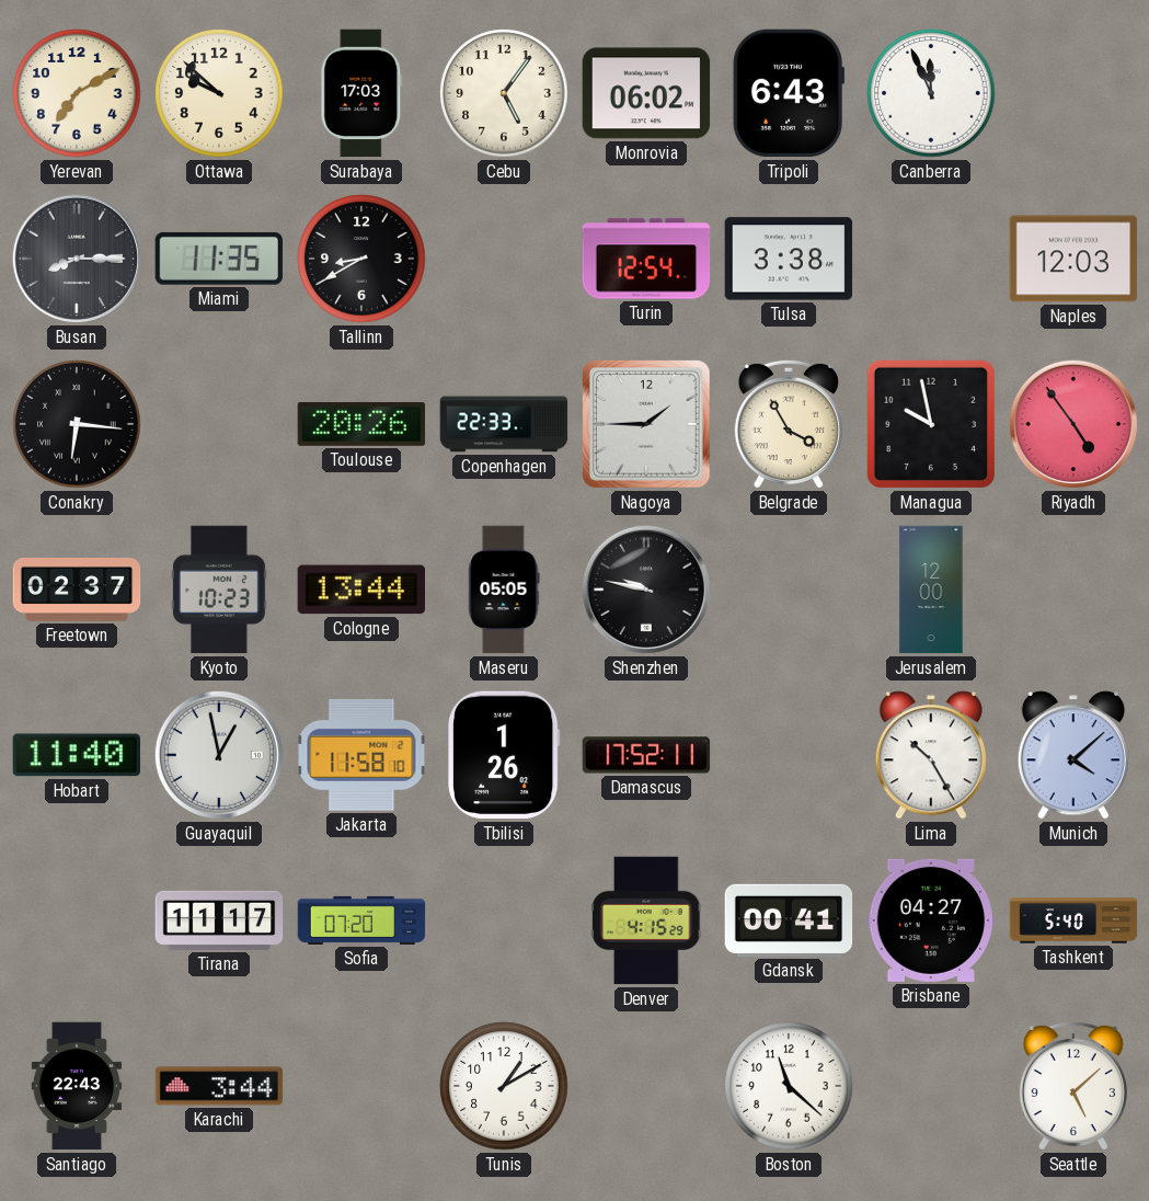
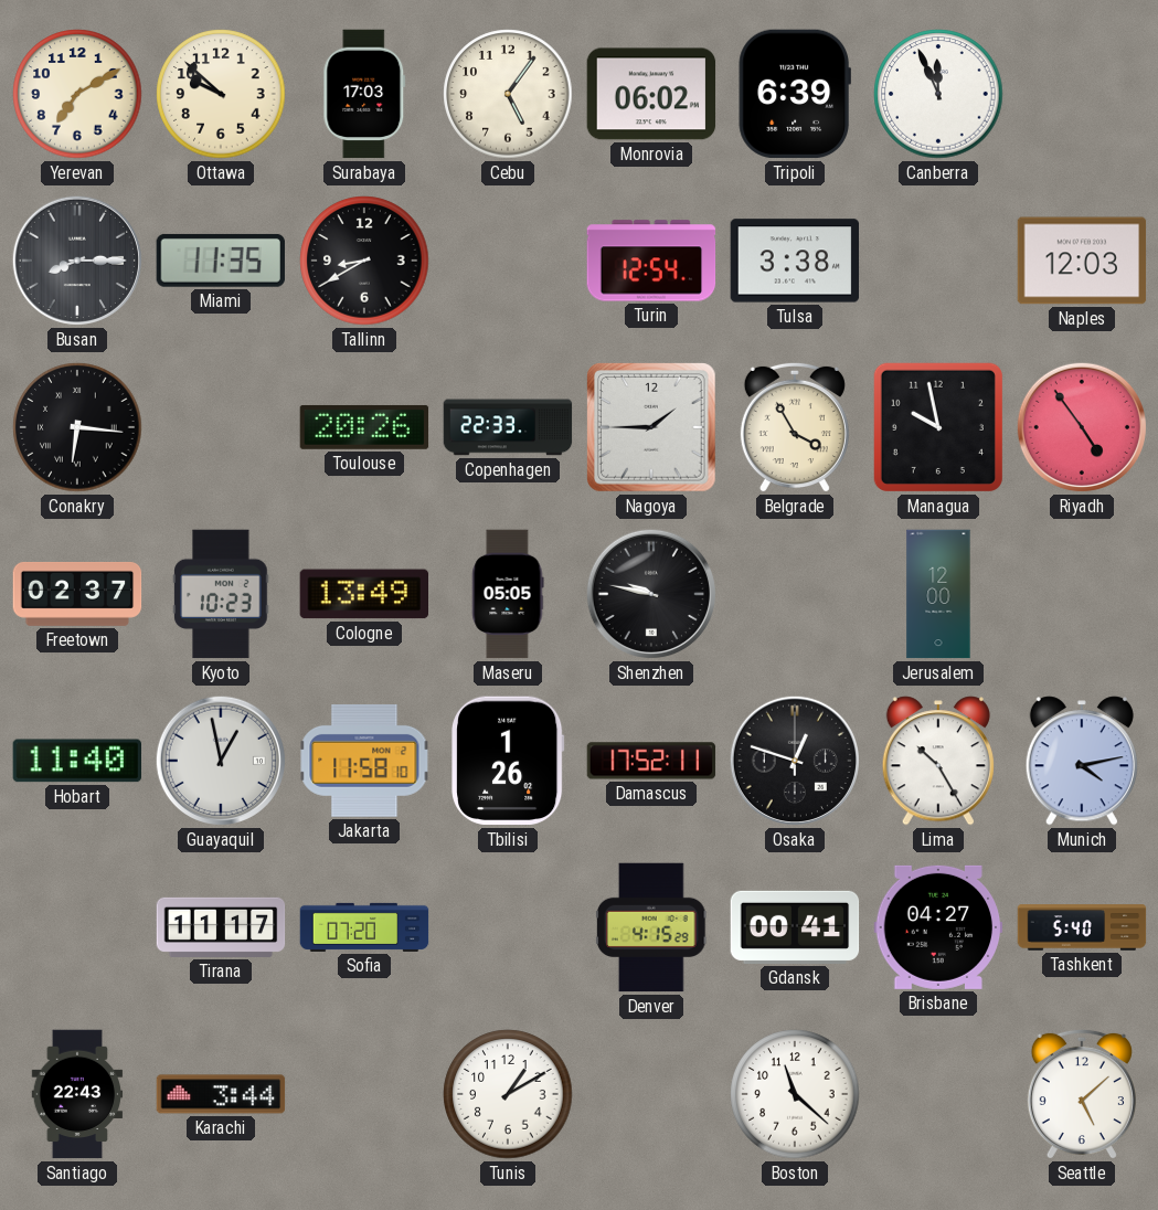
Tripoli: 6:43 -> 6:39
Cologne: 13:44 -> 13:49
Osaka: none -> 12:48
Munich: 4:08 -> 4:13
